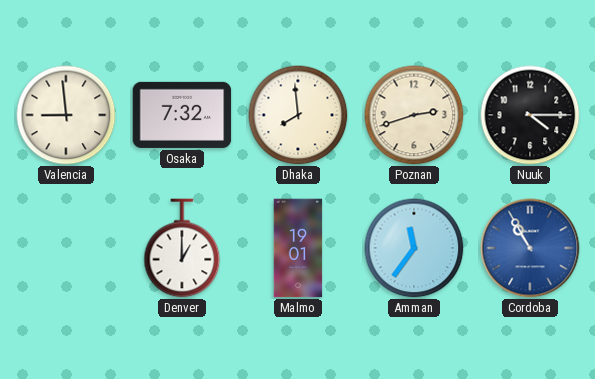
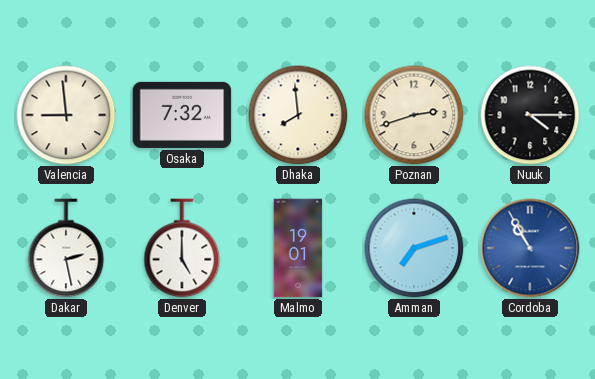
Dakar: none -> 2:28
Denver: 1:00 -> 5:00
Amman: 11:36 -> 7:12
